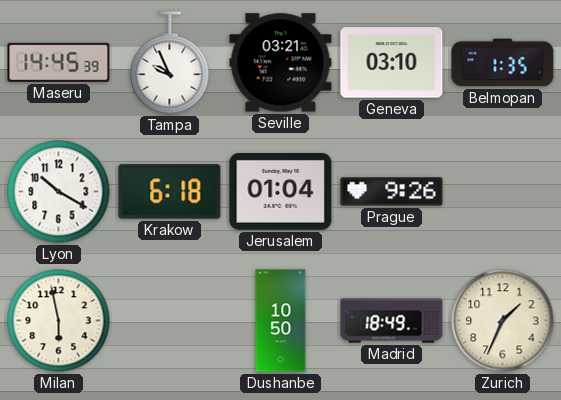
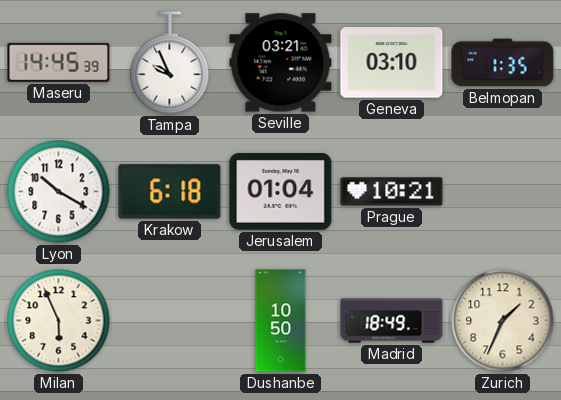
Prague: 9:26 -> 10:21
Milan: 5:58 -> 5:56
